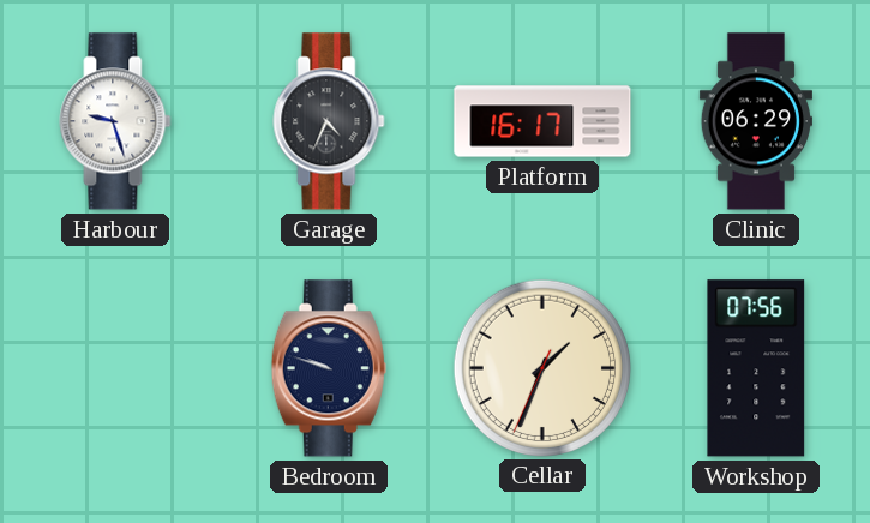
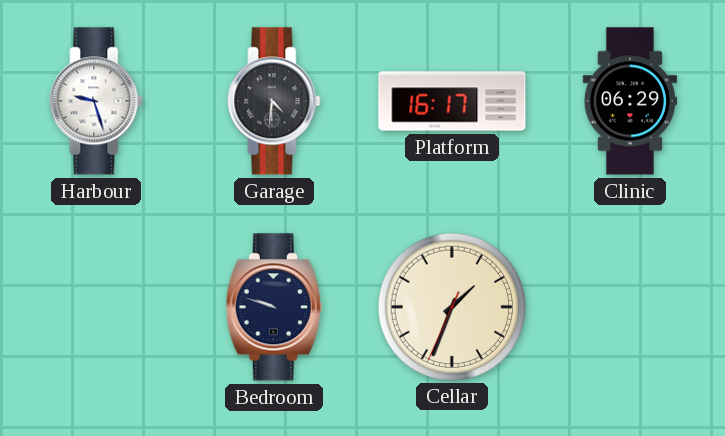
Garage: 4:34 -> 4:31
Workshop: 07:56 -> none
